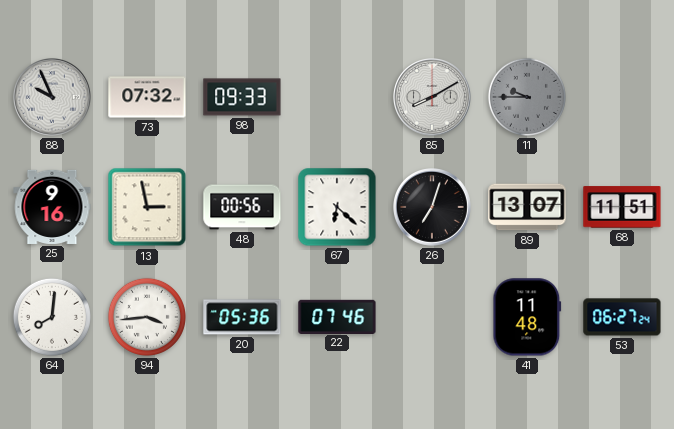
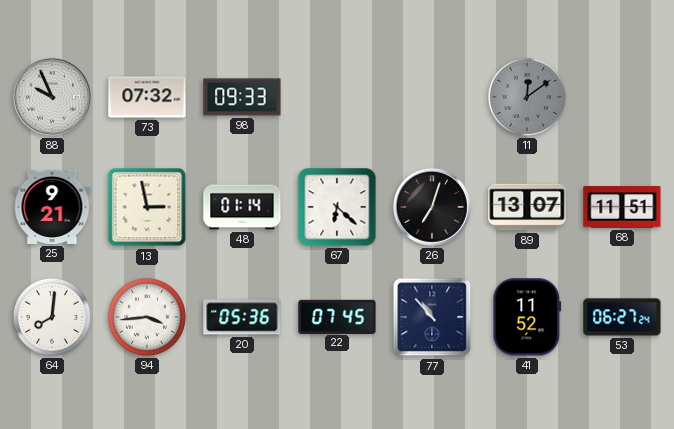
85: 8:10 -> none
11: 9:45 -> 12:09
25: 9:16 -> 9:21
48: 00:56 -> 01:14
22: 07:46 -> 07:45
77: none -> 10:53
41: 11:48 -> 11:52
